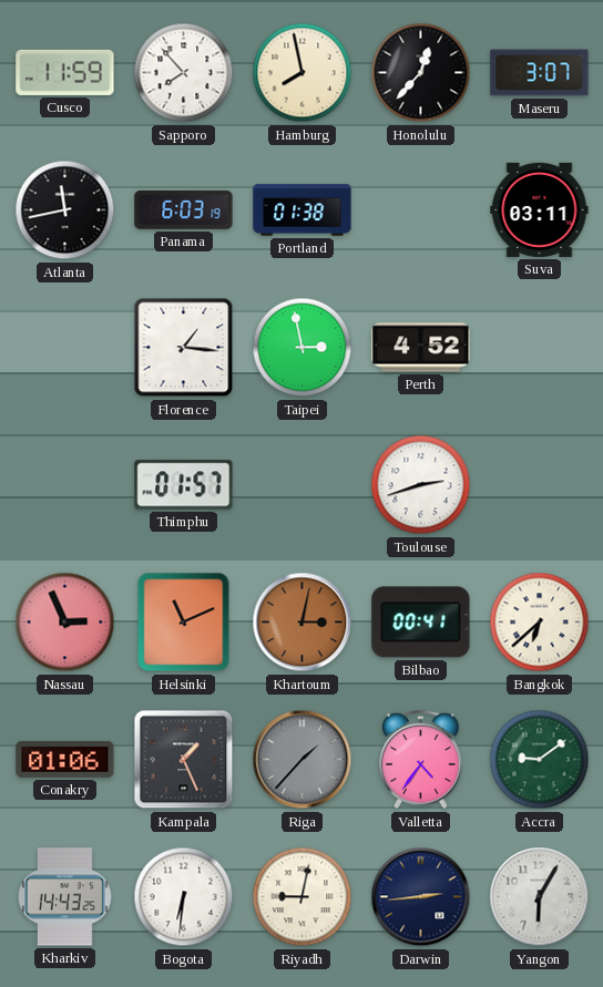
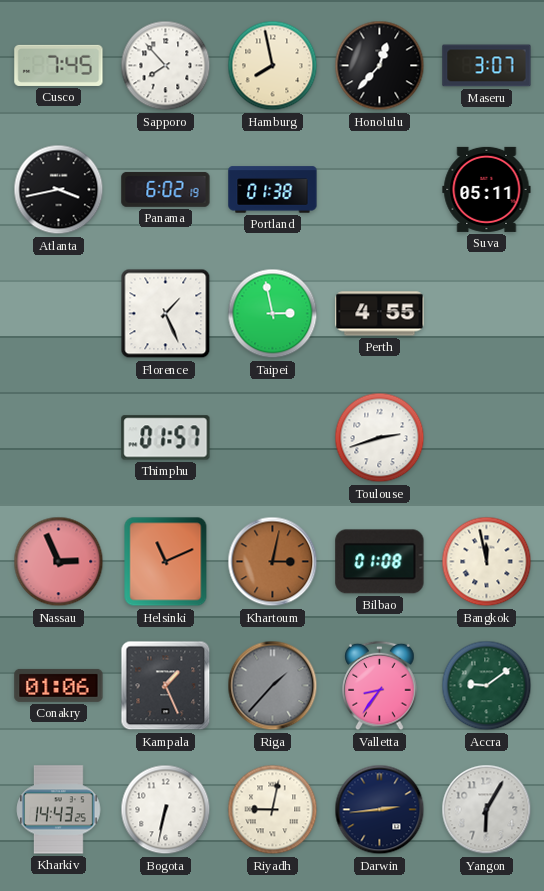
Cusco: 11:59 -> 7:45
Atlanta: 11:43 -> 3:43
Panama: 6:03 -> 6:02
Suva: 03:11 -> 05:11
Florence: 1:16 -> 1:26
Perth: 4:52 -> 4:55
Bilbao: 00:41 -> 01:08
Bangkok: 6:38 -> 11:58
Valletta: 4:36 -> 8:36
Bogota: 6:31 -> 6:32
